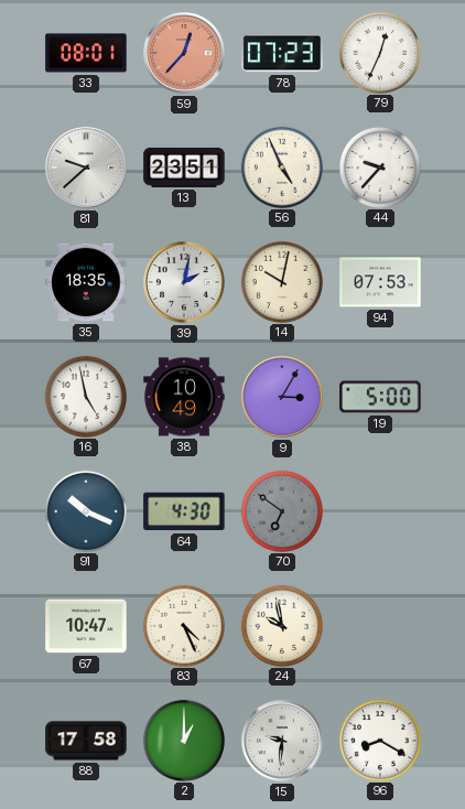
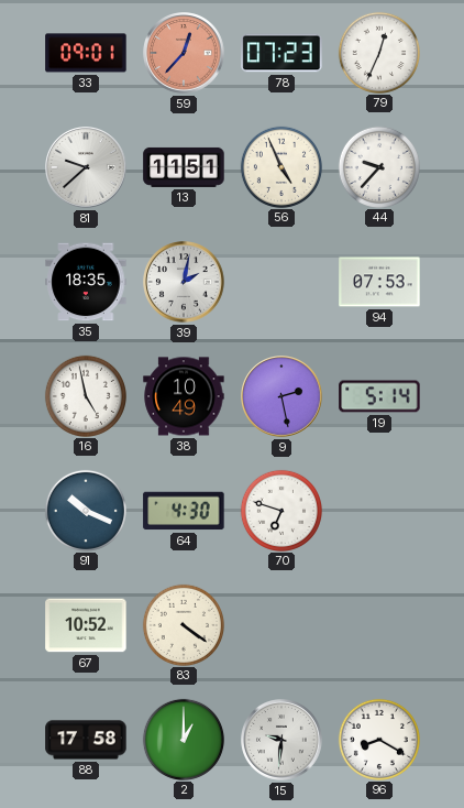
33: 08:01 -> 09:01
13: 23:51 -> 11:51
14: 10:02 -> none
9: 3:05 -> 2:28
19: 5:00 -> 5:14
70: 6:51 -> 6:48
70 dial: grey -> white
67: 10:47 -> 10:52
83: 4:26 -> 4:21
24: 9:58 -> none
